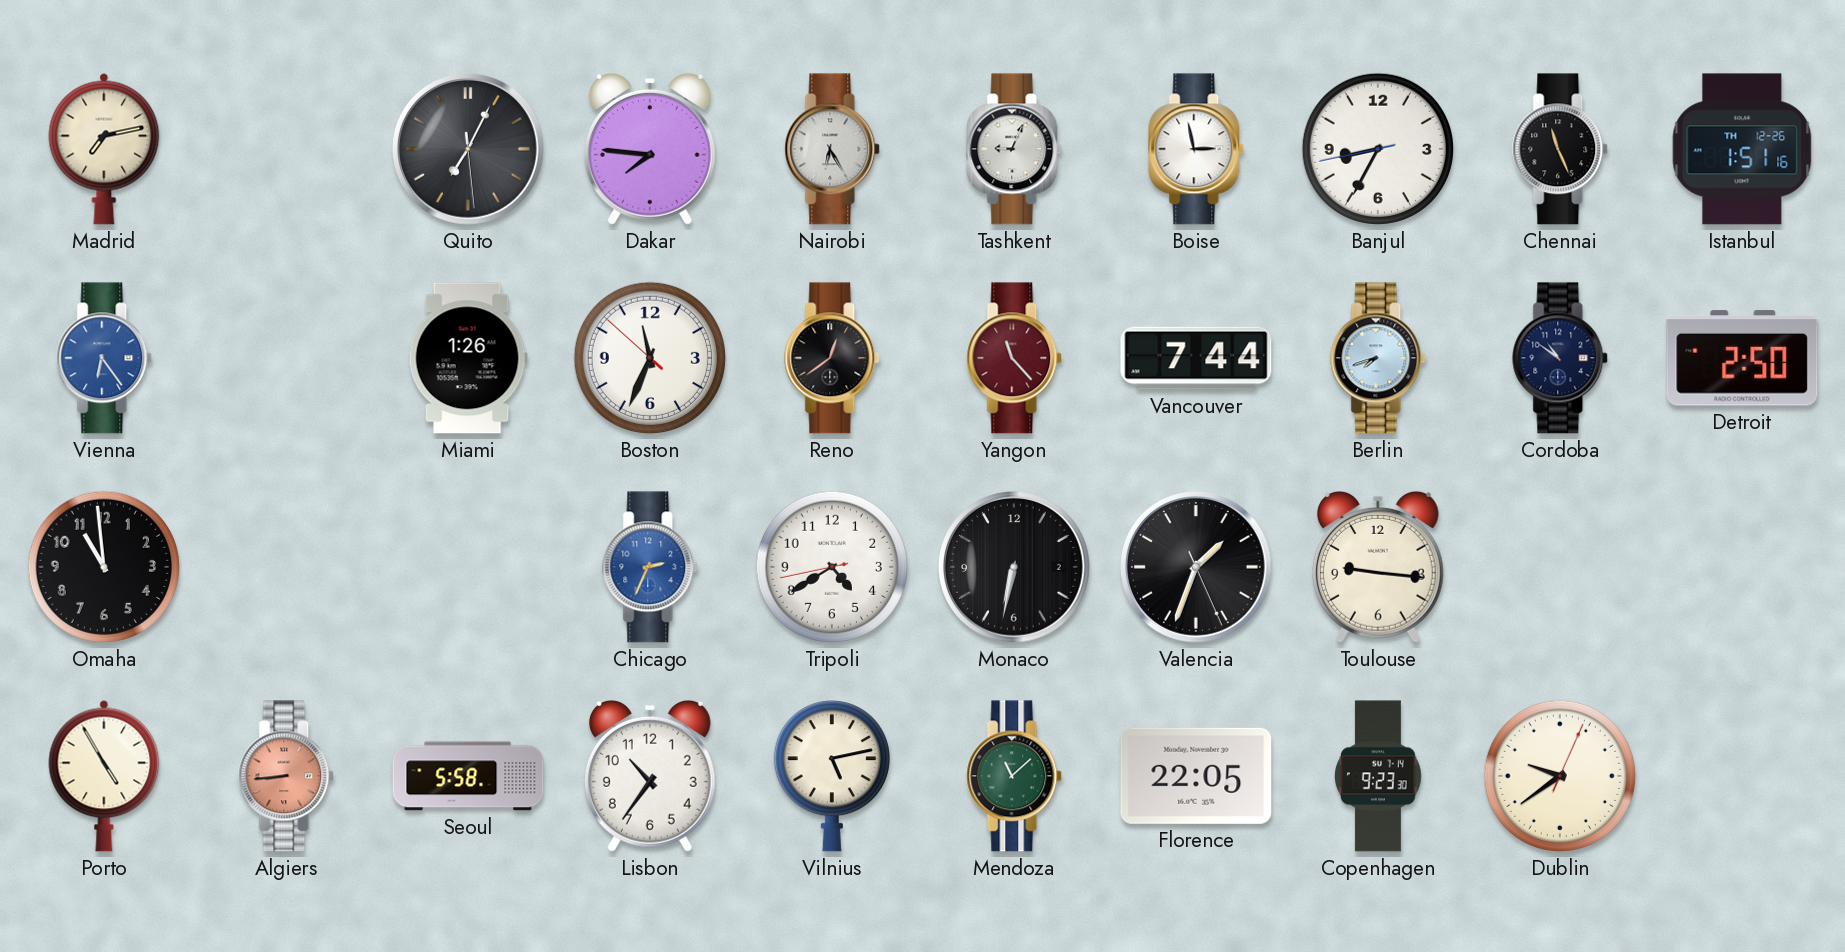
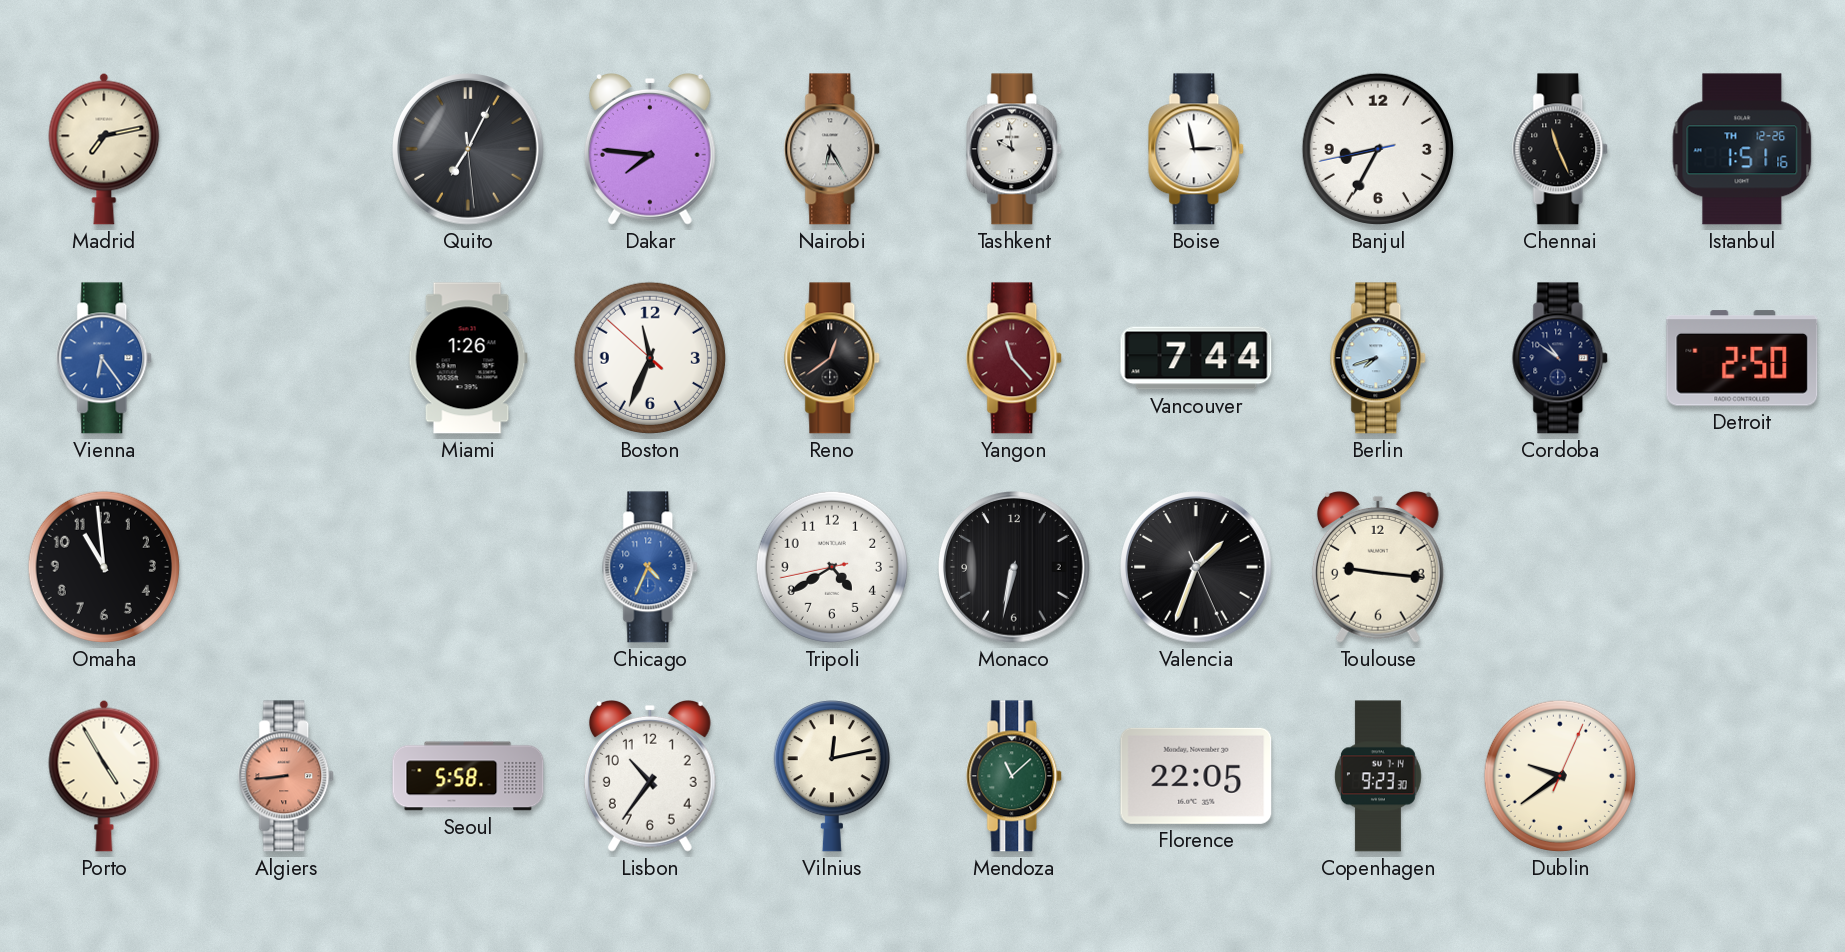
Tashkent: 9:04 -> 9:59
Chicago: 2:34 -> 4:34
Vilnius: 5:13 -> 12:13
